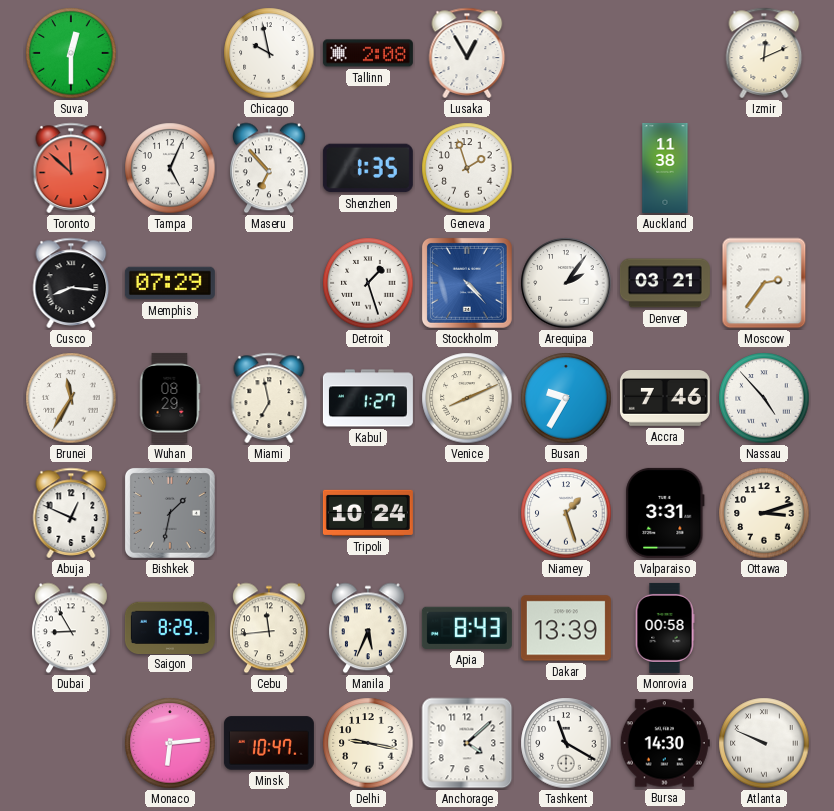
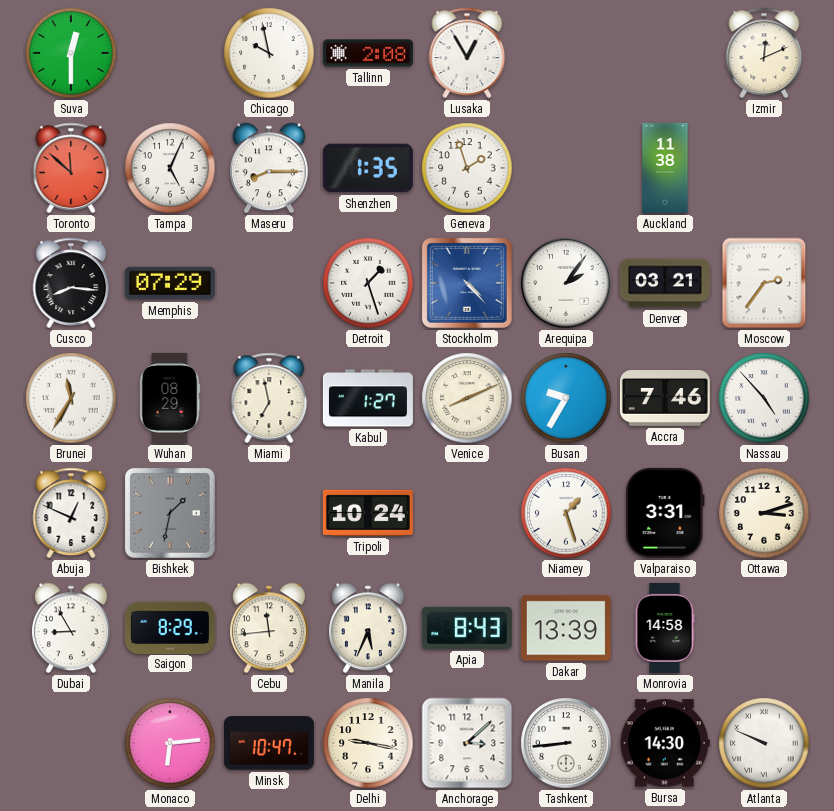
Maseru: 6:53 -> 8:15
Monrovia: 00:58 -> 14:58
Anchorage: 4:08 -> 3:08
Tashkent: 11:20 -> 8:44
